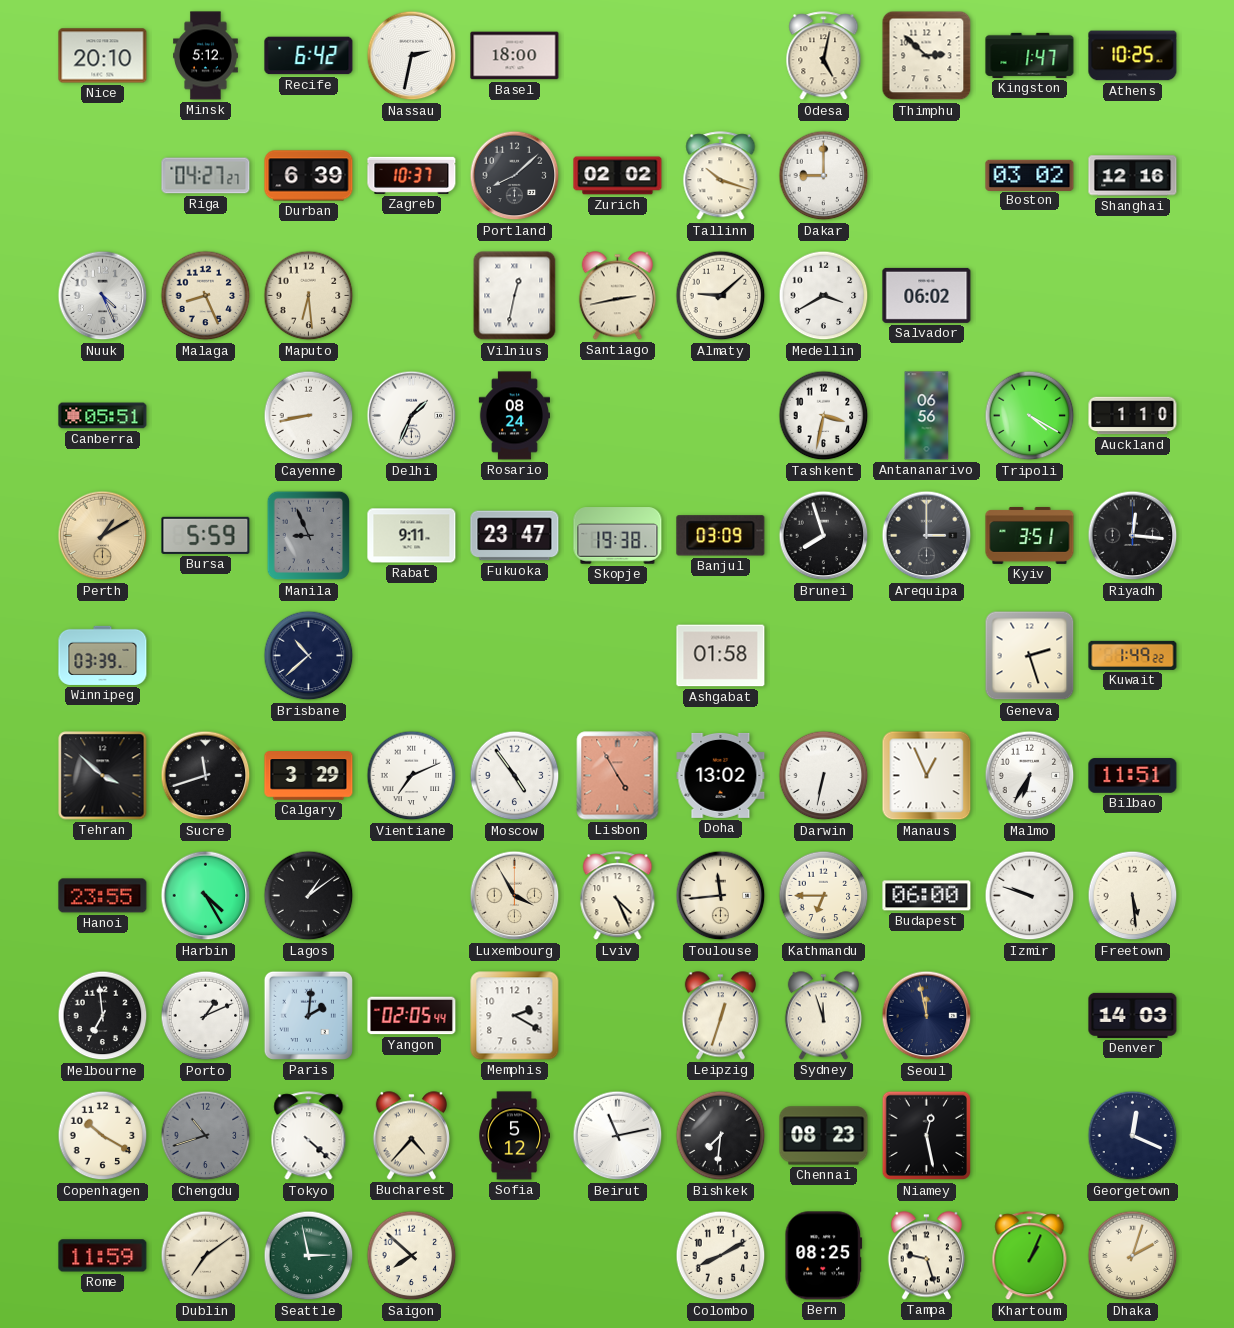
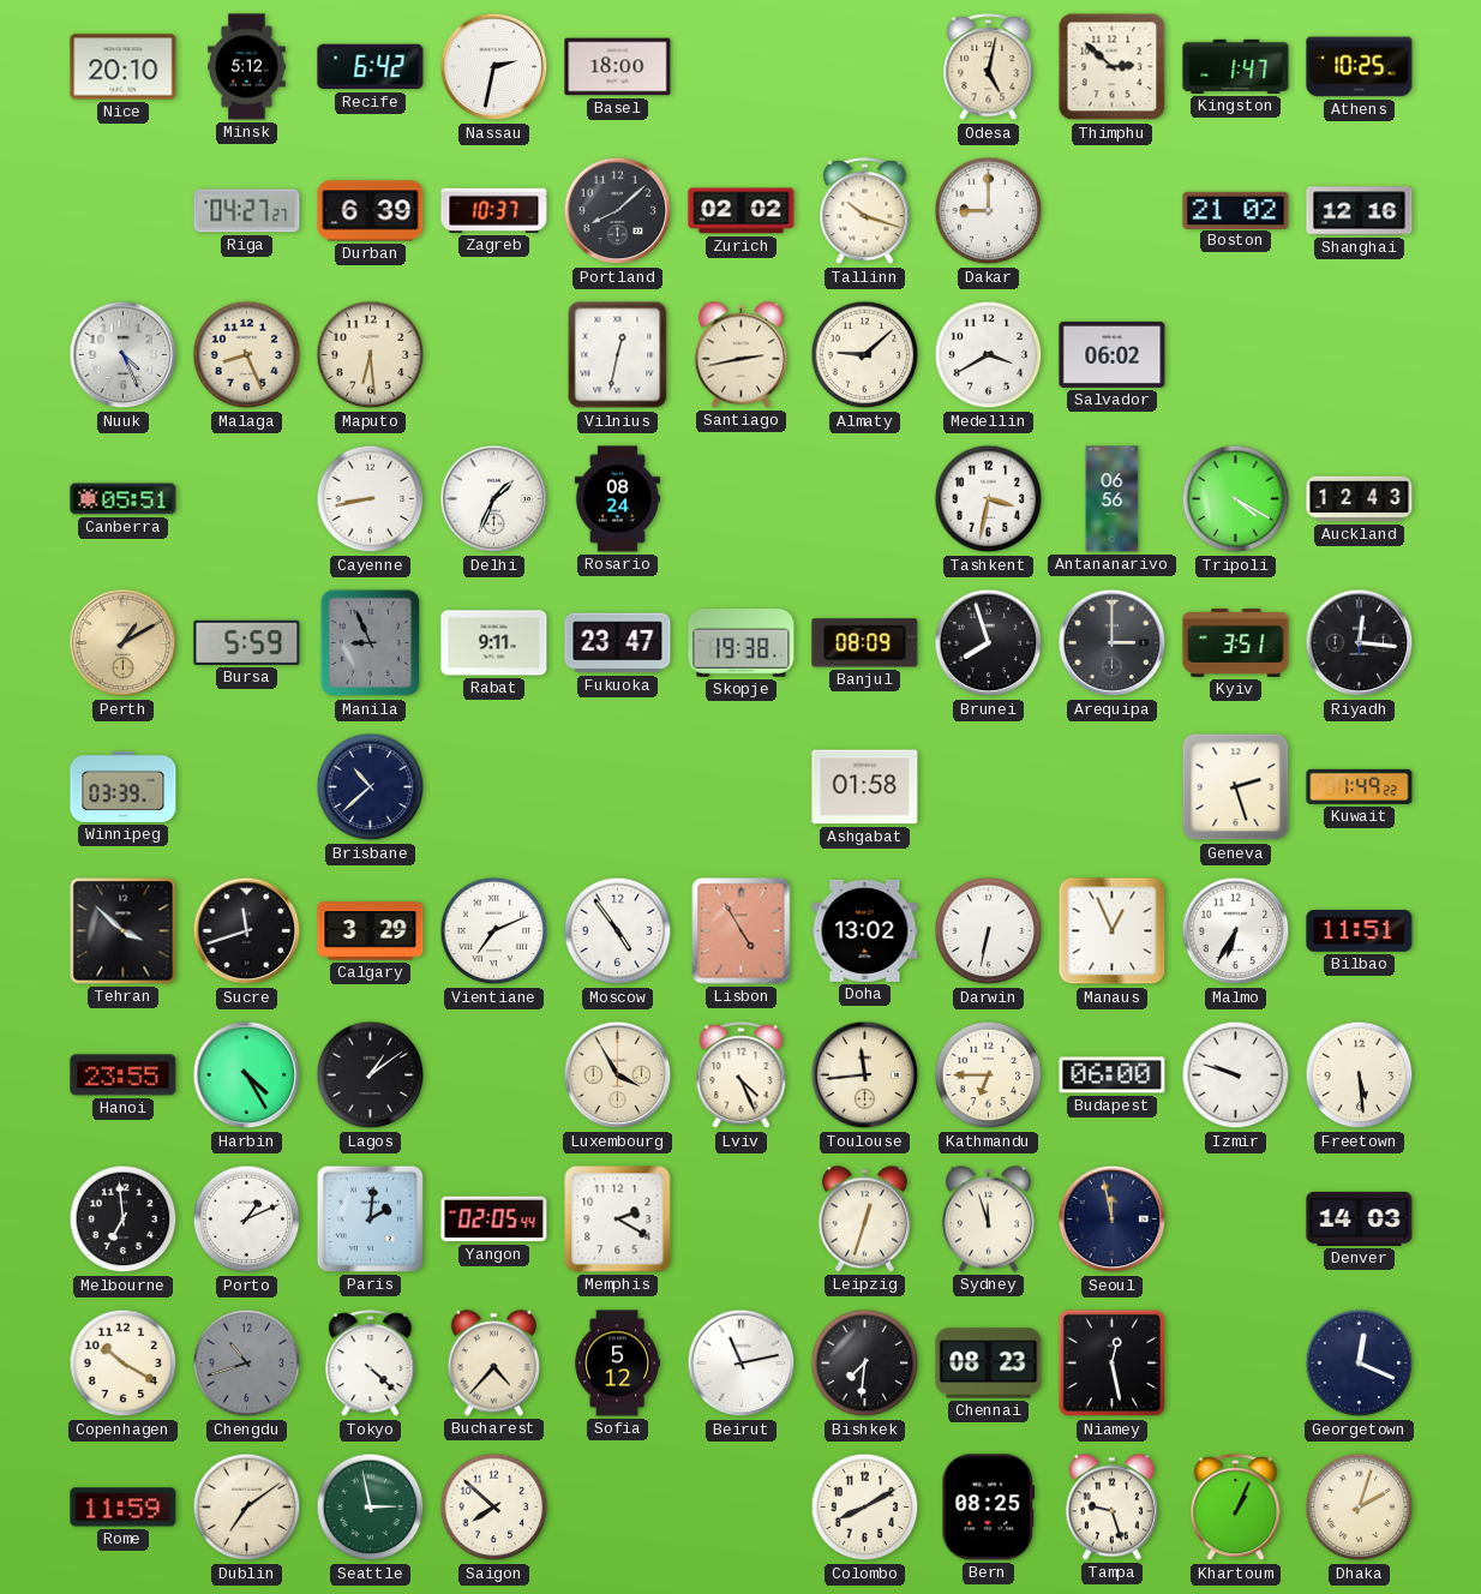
Boston: 03:02 -> 21:02
Auckland: 1:10 -> 12:43
Banjul: 03:09 -> 08:09
